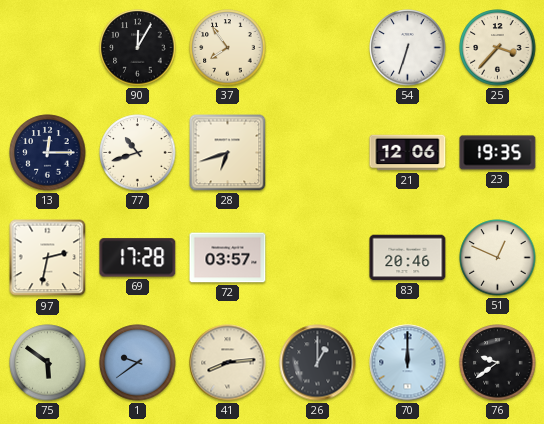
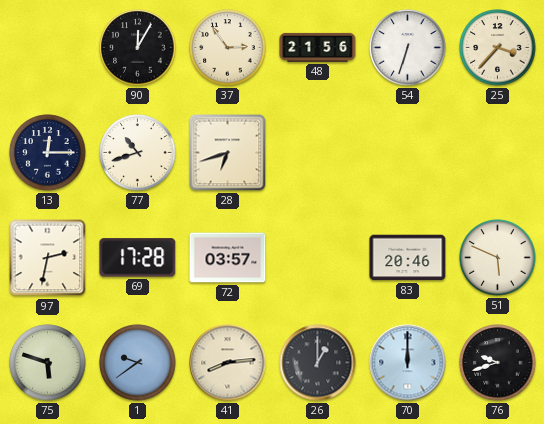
37: 7:54 -> 2:54
48: none -> 21:56
21: 12:06 -> none
23: 19:35 -> none
51: 12:49 -> 5:49
75: 5:51 -> 5:48
76: 9:39 -> 9:42
